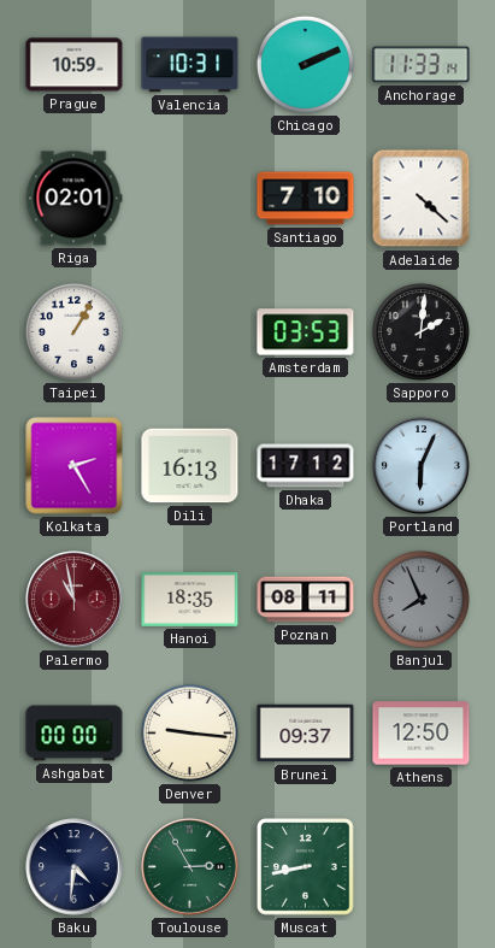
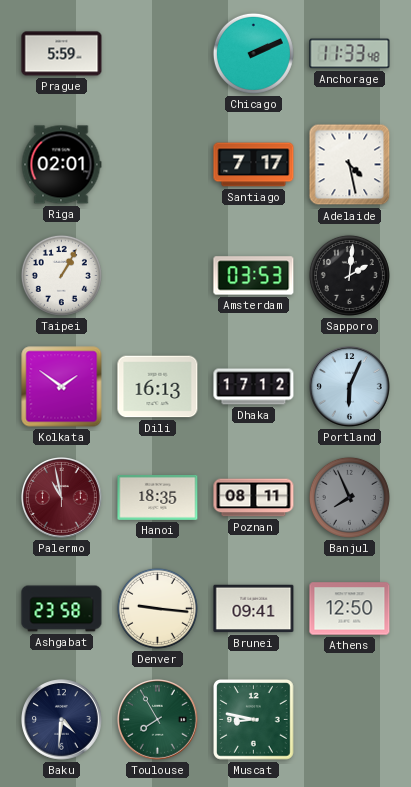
Prague: 10:59 -> 5:59
Valencia: 10:31 -> none
Anchorage: 11:33:14 -> 11:33:48
Santiago: 7:10 -> 7:17
Adelaide: 4:22 -> 4:28
Kolkata: 2:25 -> 1:51
Ashgabat: 00:00 -> 23:58
Brunei: 09:37 -> 09:41
Toulouse: 2:55 -> 7:55
Muscat: 8:43 -> 8:47
